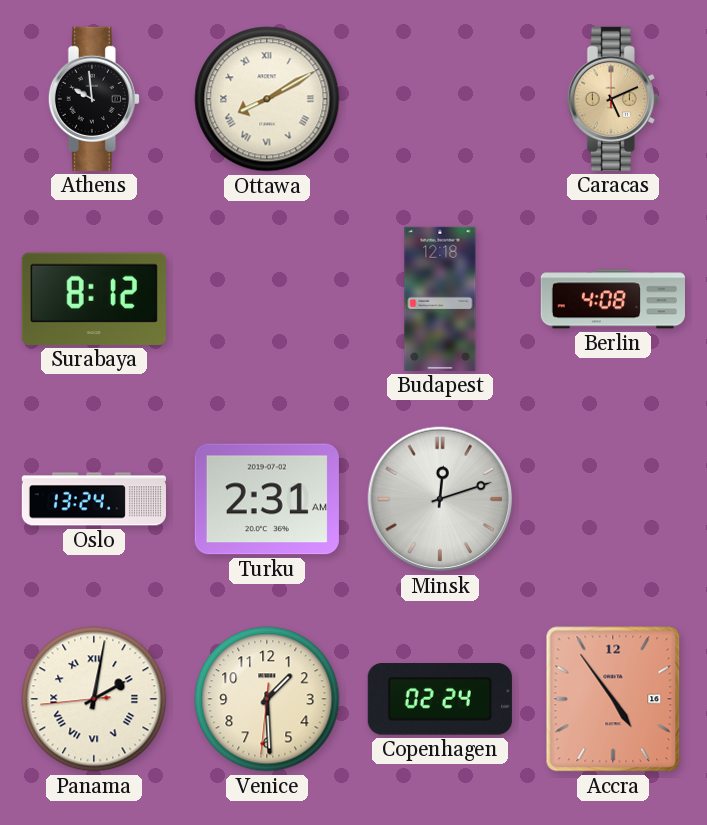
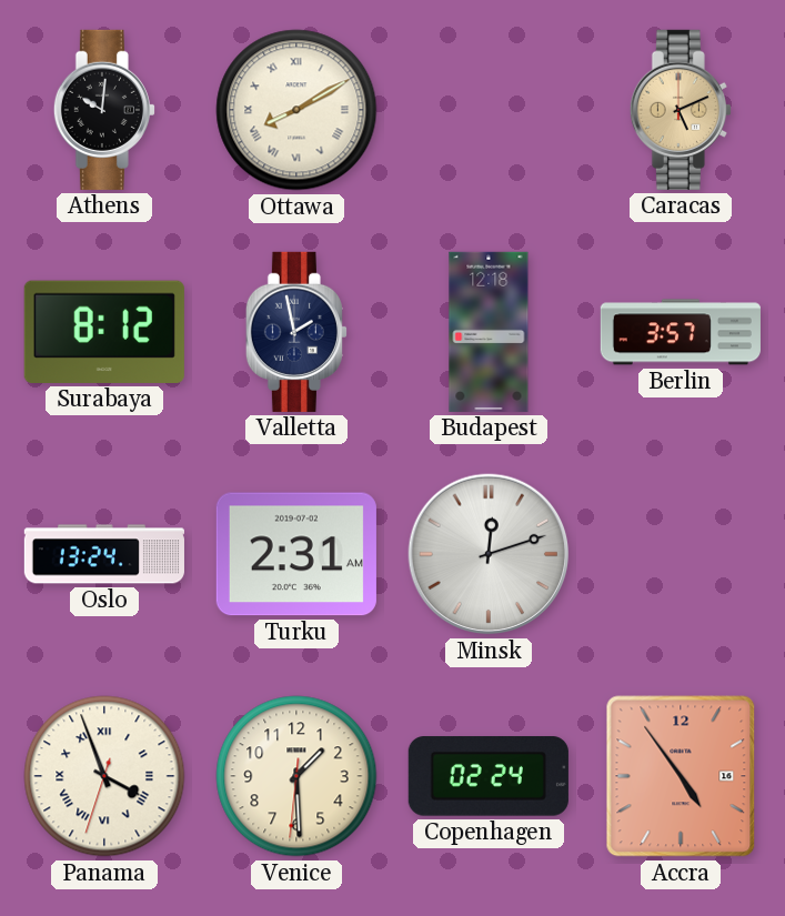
Athens: 9:59 -> 10:01
Valletta: none -> 1:58
Berlin: 4:08 -> 3:57
Panama: 2:01 -> 3:56
